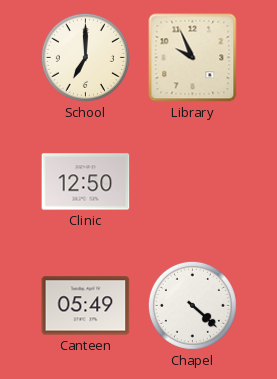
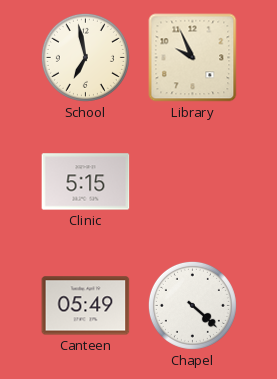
School: 7:00 -> 6:58
Clinic: 12:50 -> 5:15
